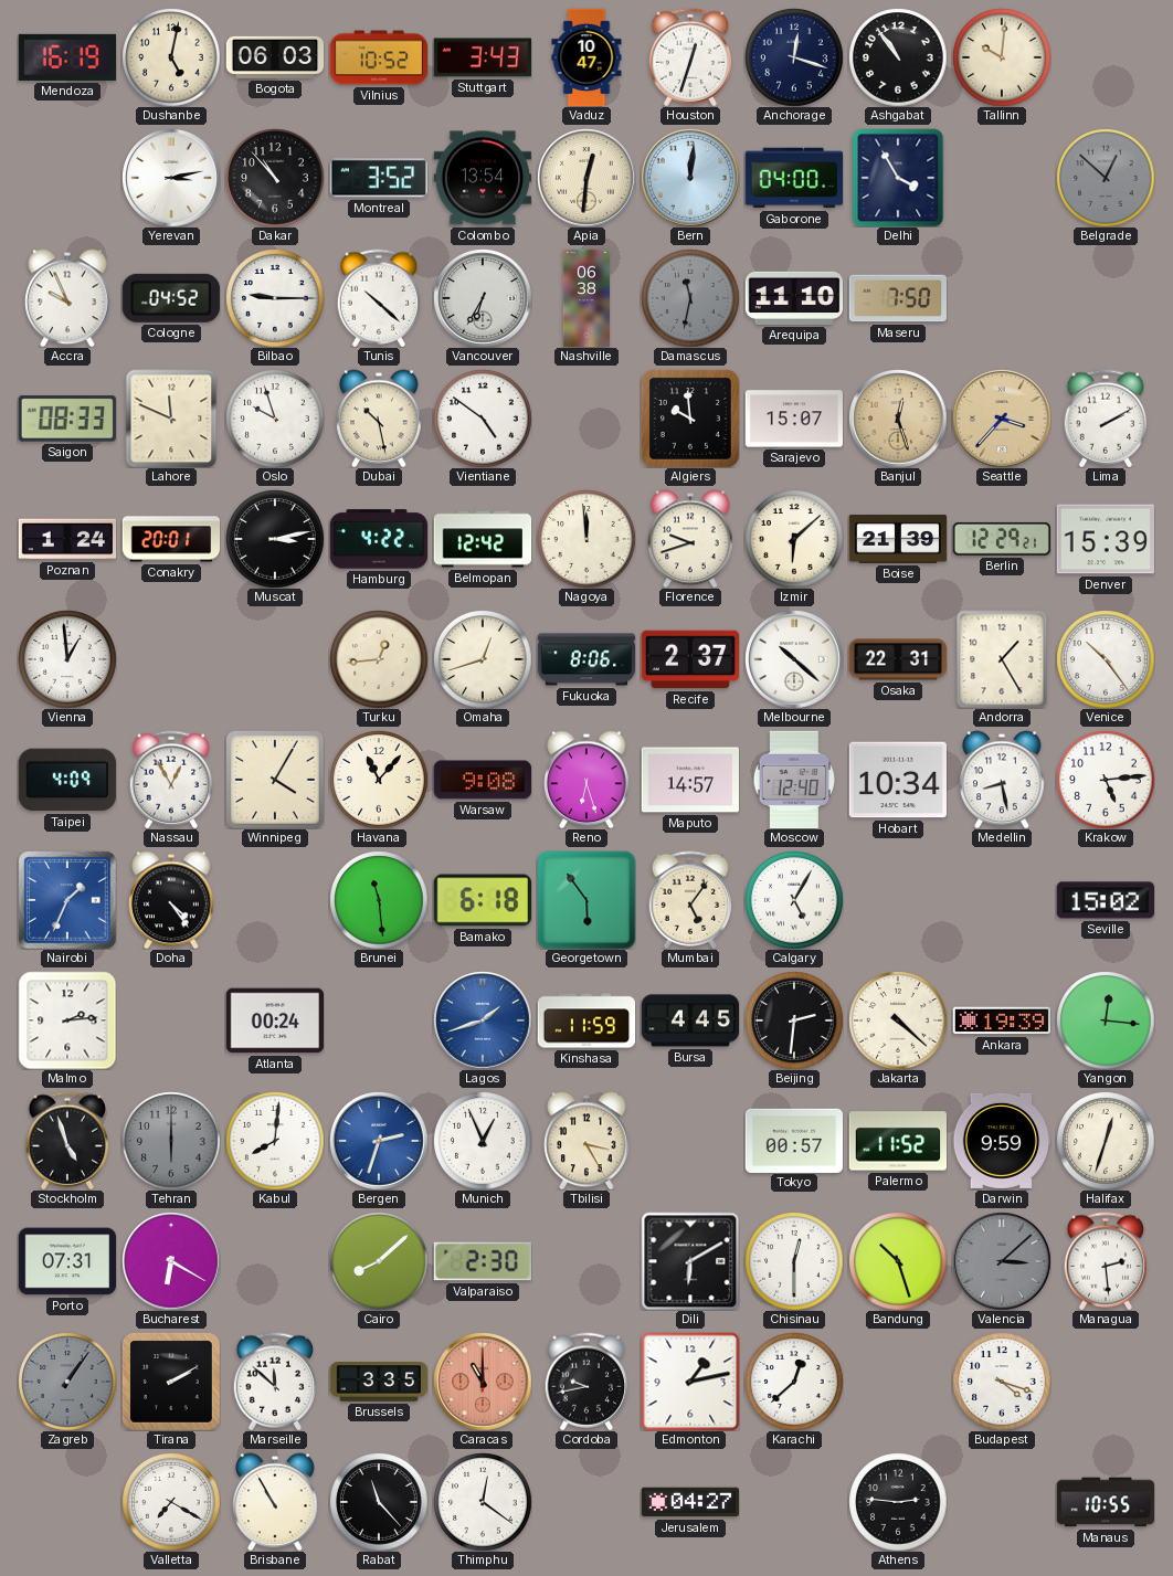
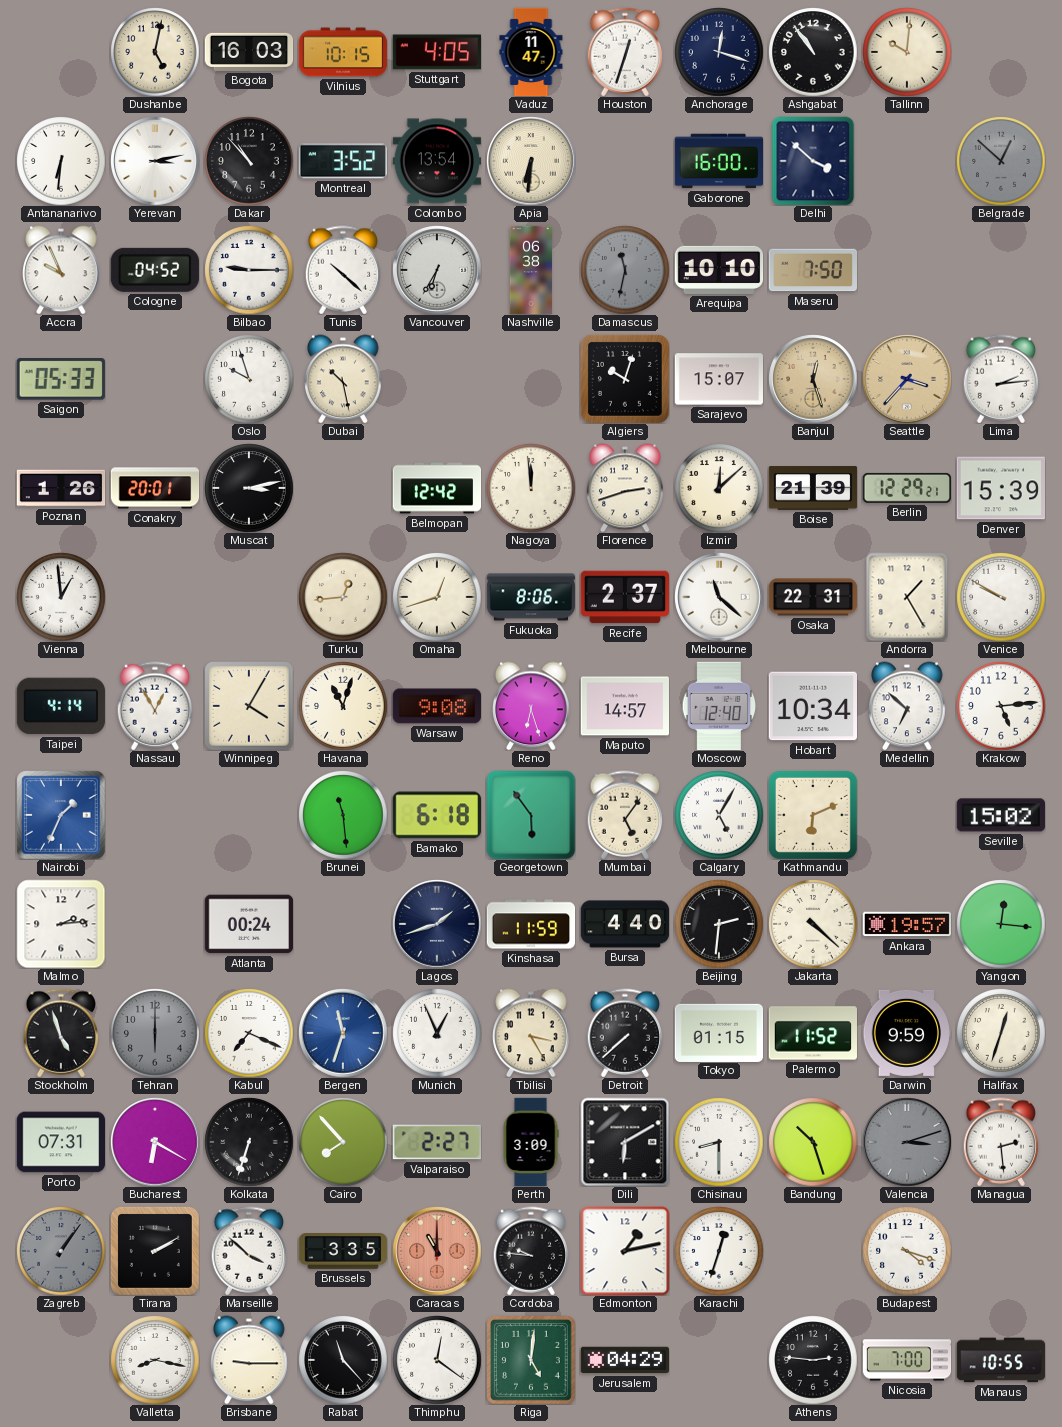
Mendoza: 16:19 -> none
Bogota: 06:03 -> 16:03
Vilnius: 10:52 -> 10:15
Stuttgart: 3:43 -> 4:05
Vaduz: 10:47 -> 11:47
Antananarivo: none -> 6:31
Apia: 12:31 -> 6:31
Bern: 12:01 -> none
Gaborone: 04:00 -> 16:00
Delhi: 3:55 -> 3:52
Arequipa: 11:10 -> 10:10
Saigon: 08:33 -> 05:33
Lahore: 11:49 -> none
Vientiane: 4:51 -> none
Algiers: 9:59 -> 10:03
Lima: 2:10 -> 2:14
Poznan: 1:24 -> 1:26
Hamburg: 4:22 -> none
Florence: 9:42 -> 2:42
Izmir: 6:08 -> 12:08
Melbourne: 10:22 -> 11:22
Venice: 10:24 -> 9:50
Taipei: 4:09 -> 4:14
Havana: 11:07 -> 11:03
Medellin: 8:28 -> 6:52
Doha: 4:24 -> none
Kathmandu: none -> 6:11
Lagos dial: blue -> navy
Bursa: 4:45 -> 4:40
Ankara: 19:39 -> 19:57
Kabul: 8:01 -> 7:19
Bergen: 2:33 -> 11:33
Detroit: none -> 7:38
Tokyo: 00:57 -> 01:15
Kolkata: none -> 6:33
Cairo: 8:08 -> 7:53
Valparaiso: 2:30 -> 2:27
Perth: none -> 3:09
Chisinau: 12:30 -> 8:30
Valencia: 3:08 -> 3:12
Marseille: 11:52 -> 3:52
Cordoba: 9:43 -> 9:46
Karachi: 12:38 -> 12:33
Valletta: 7:20 -> 8:17
Brisbane: 10:55 -> 9:15
Riga: none -> 5:01
Jerusalem: 04:27 -> 04:29
Nicosia: none -> 7:00
